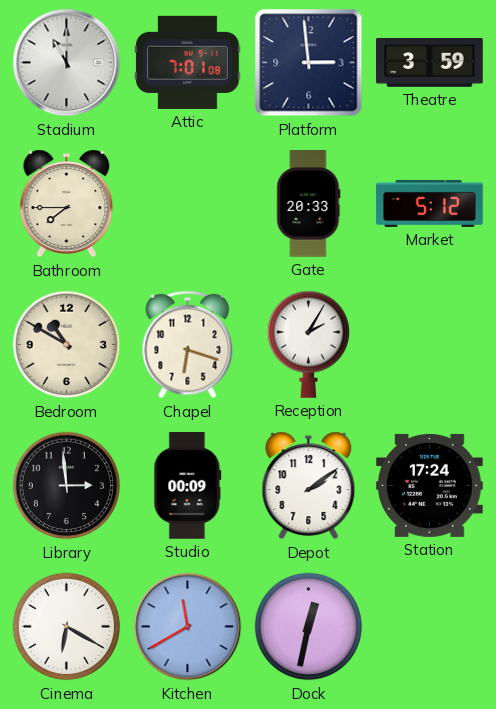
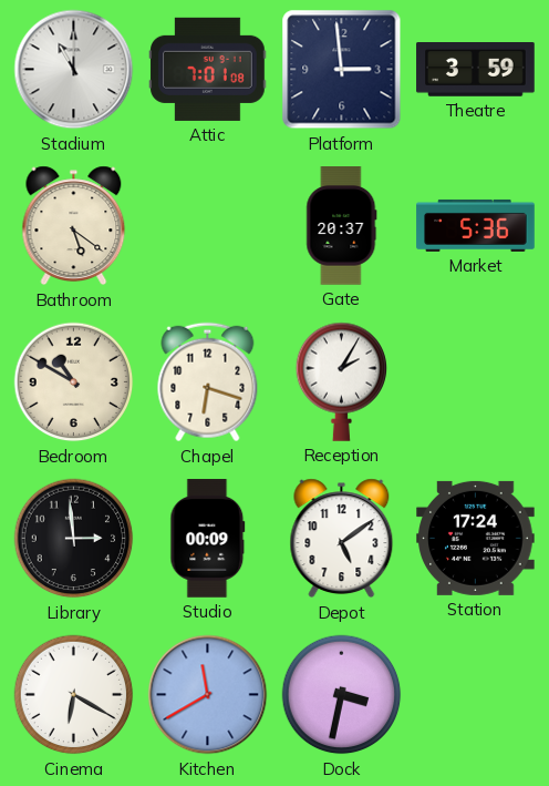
Bathroom: 7:45 -> 5:21
Gate: 20:33 -> 20:37
Market: 5:12 -> 5:36
Depot: 2:09 -> 5:09
Dock: 12:32 -> 3:32
